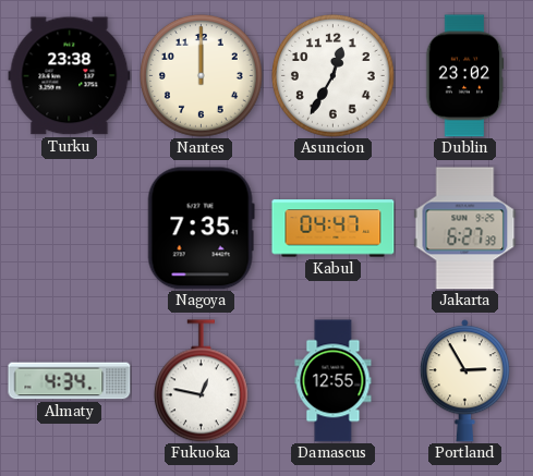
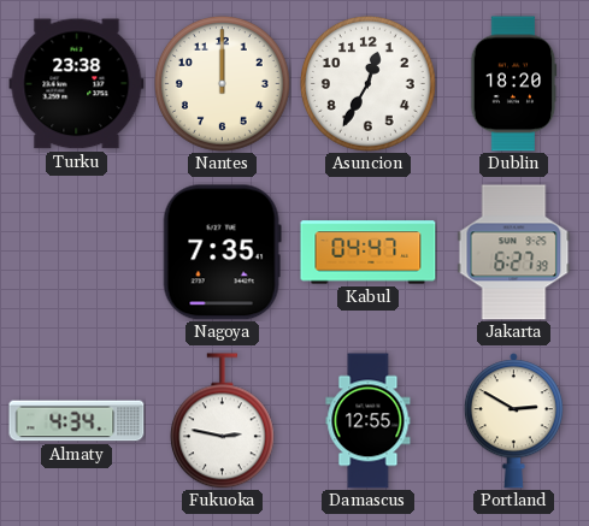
Dublin: 23:02 -> 18:20
Fukuoka: 12:47 -> 2:47
Portland: 2:55 -> 2:50
